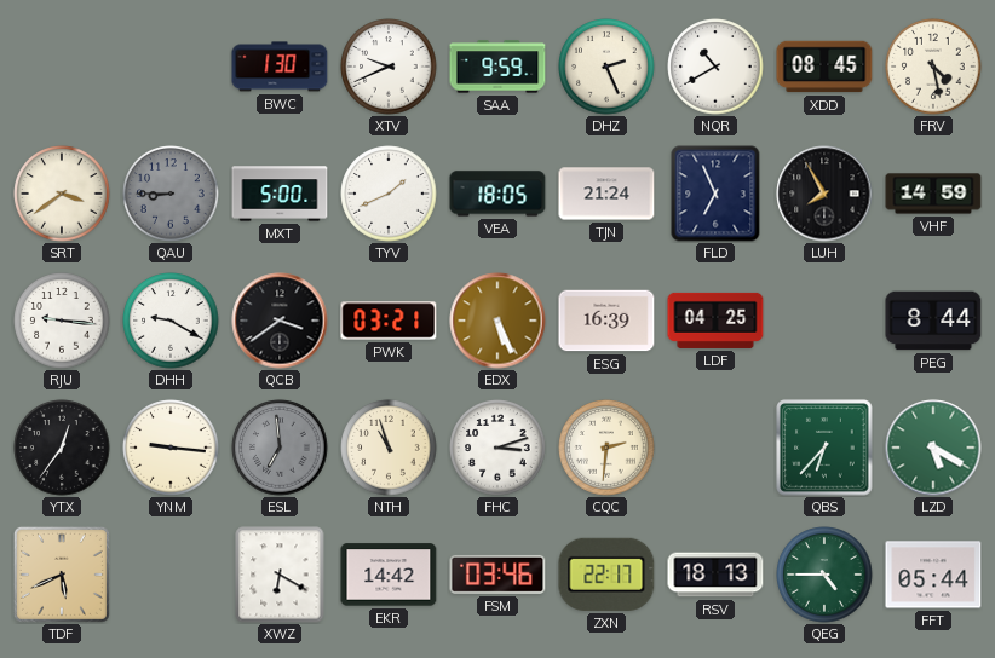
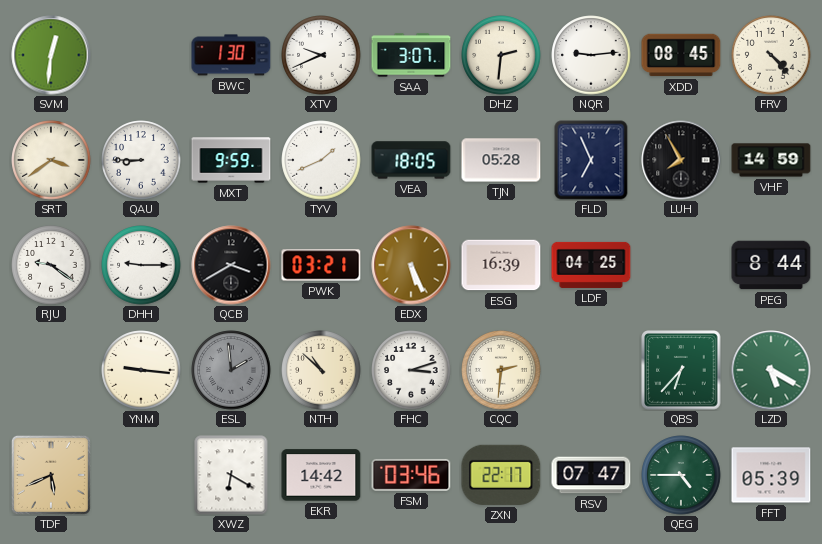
SVM: none -> 12:31
SAA: 9:59 -> 3:07
DHZ: 2:26 -> 2:31
NQR: 10:40 -> 9:14
FRV: 4:28 -> 4:23
QAU dial: grey -> white
MXT: 5:00 -> 9:59
TJN: 21:24 -> 05:28
RJU: 9:16 -> 9:21
DHH: 9:20 -> 9:15
QCB: 3:39 -> 3:40
YTX: 12:36 -> none
ESL: 6:59 -> 1:59
NTH: 10:57 -> 10:52
RSV: 18:13 -> 07:47
FFT: 05:44 -> 05:39
